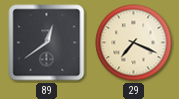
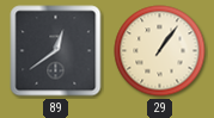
29: 7:19 -> 1:06
